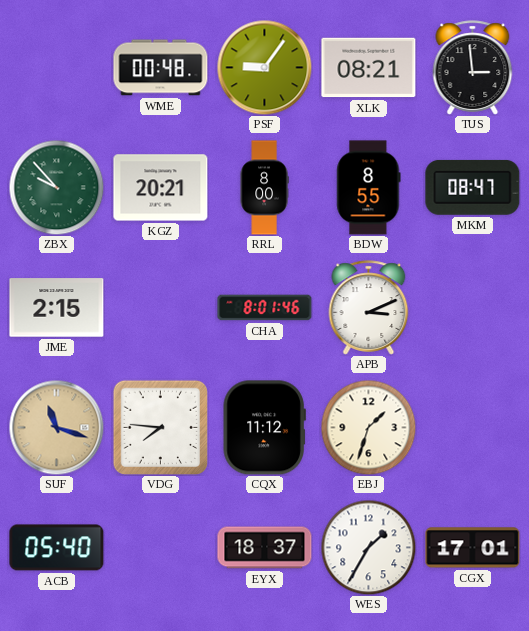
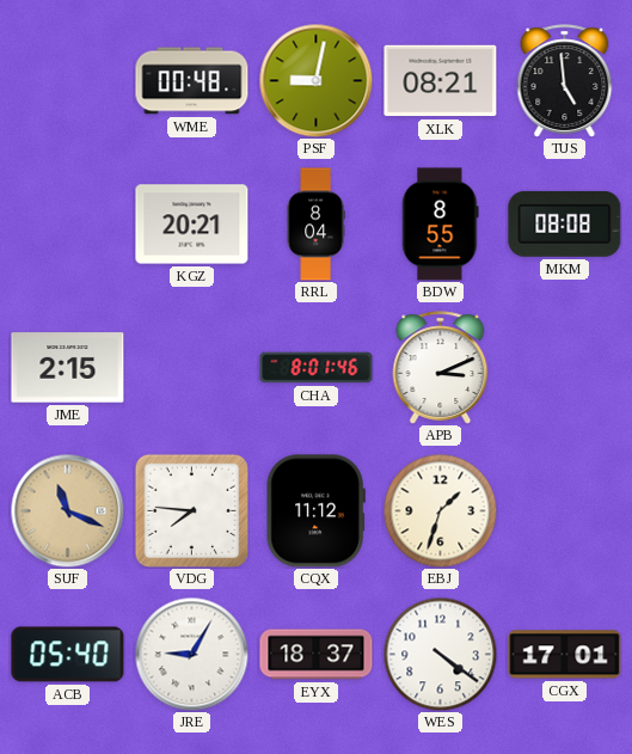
PSF: 9:06 -> 9:02
TUS: 2:59 -> 4:59
ZBX: 9:53 -> none
RRL: 8:00 -> 8:04
MKM: 08:47 -> 08:08
SUF: 11:18 -> 11:19
JRE: none -> 9:05
WES: 1:35 -> 4:21
